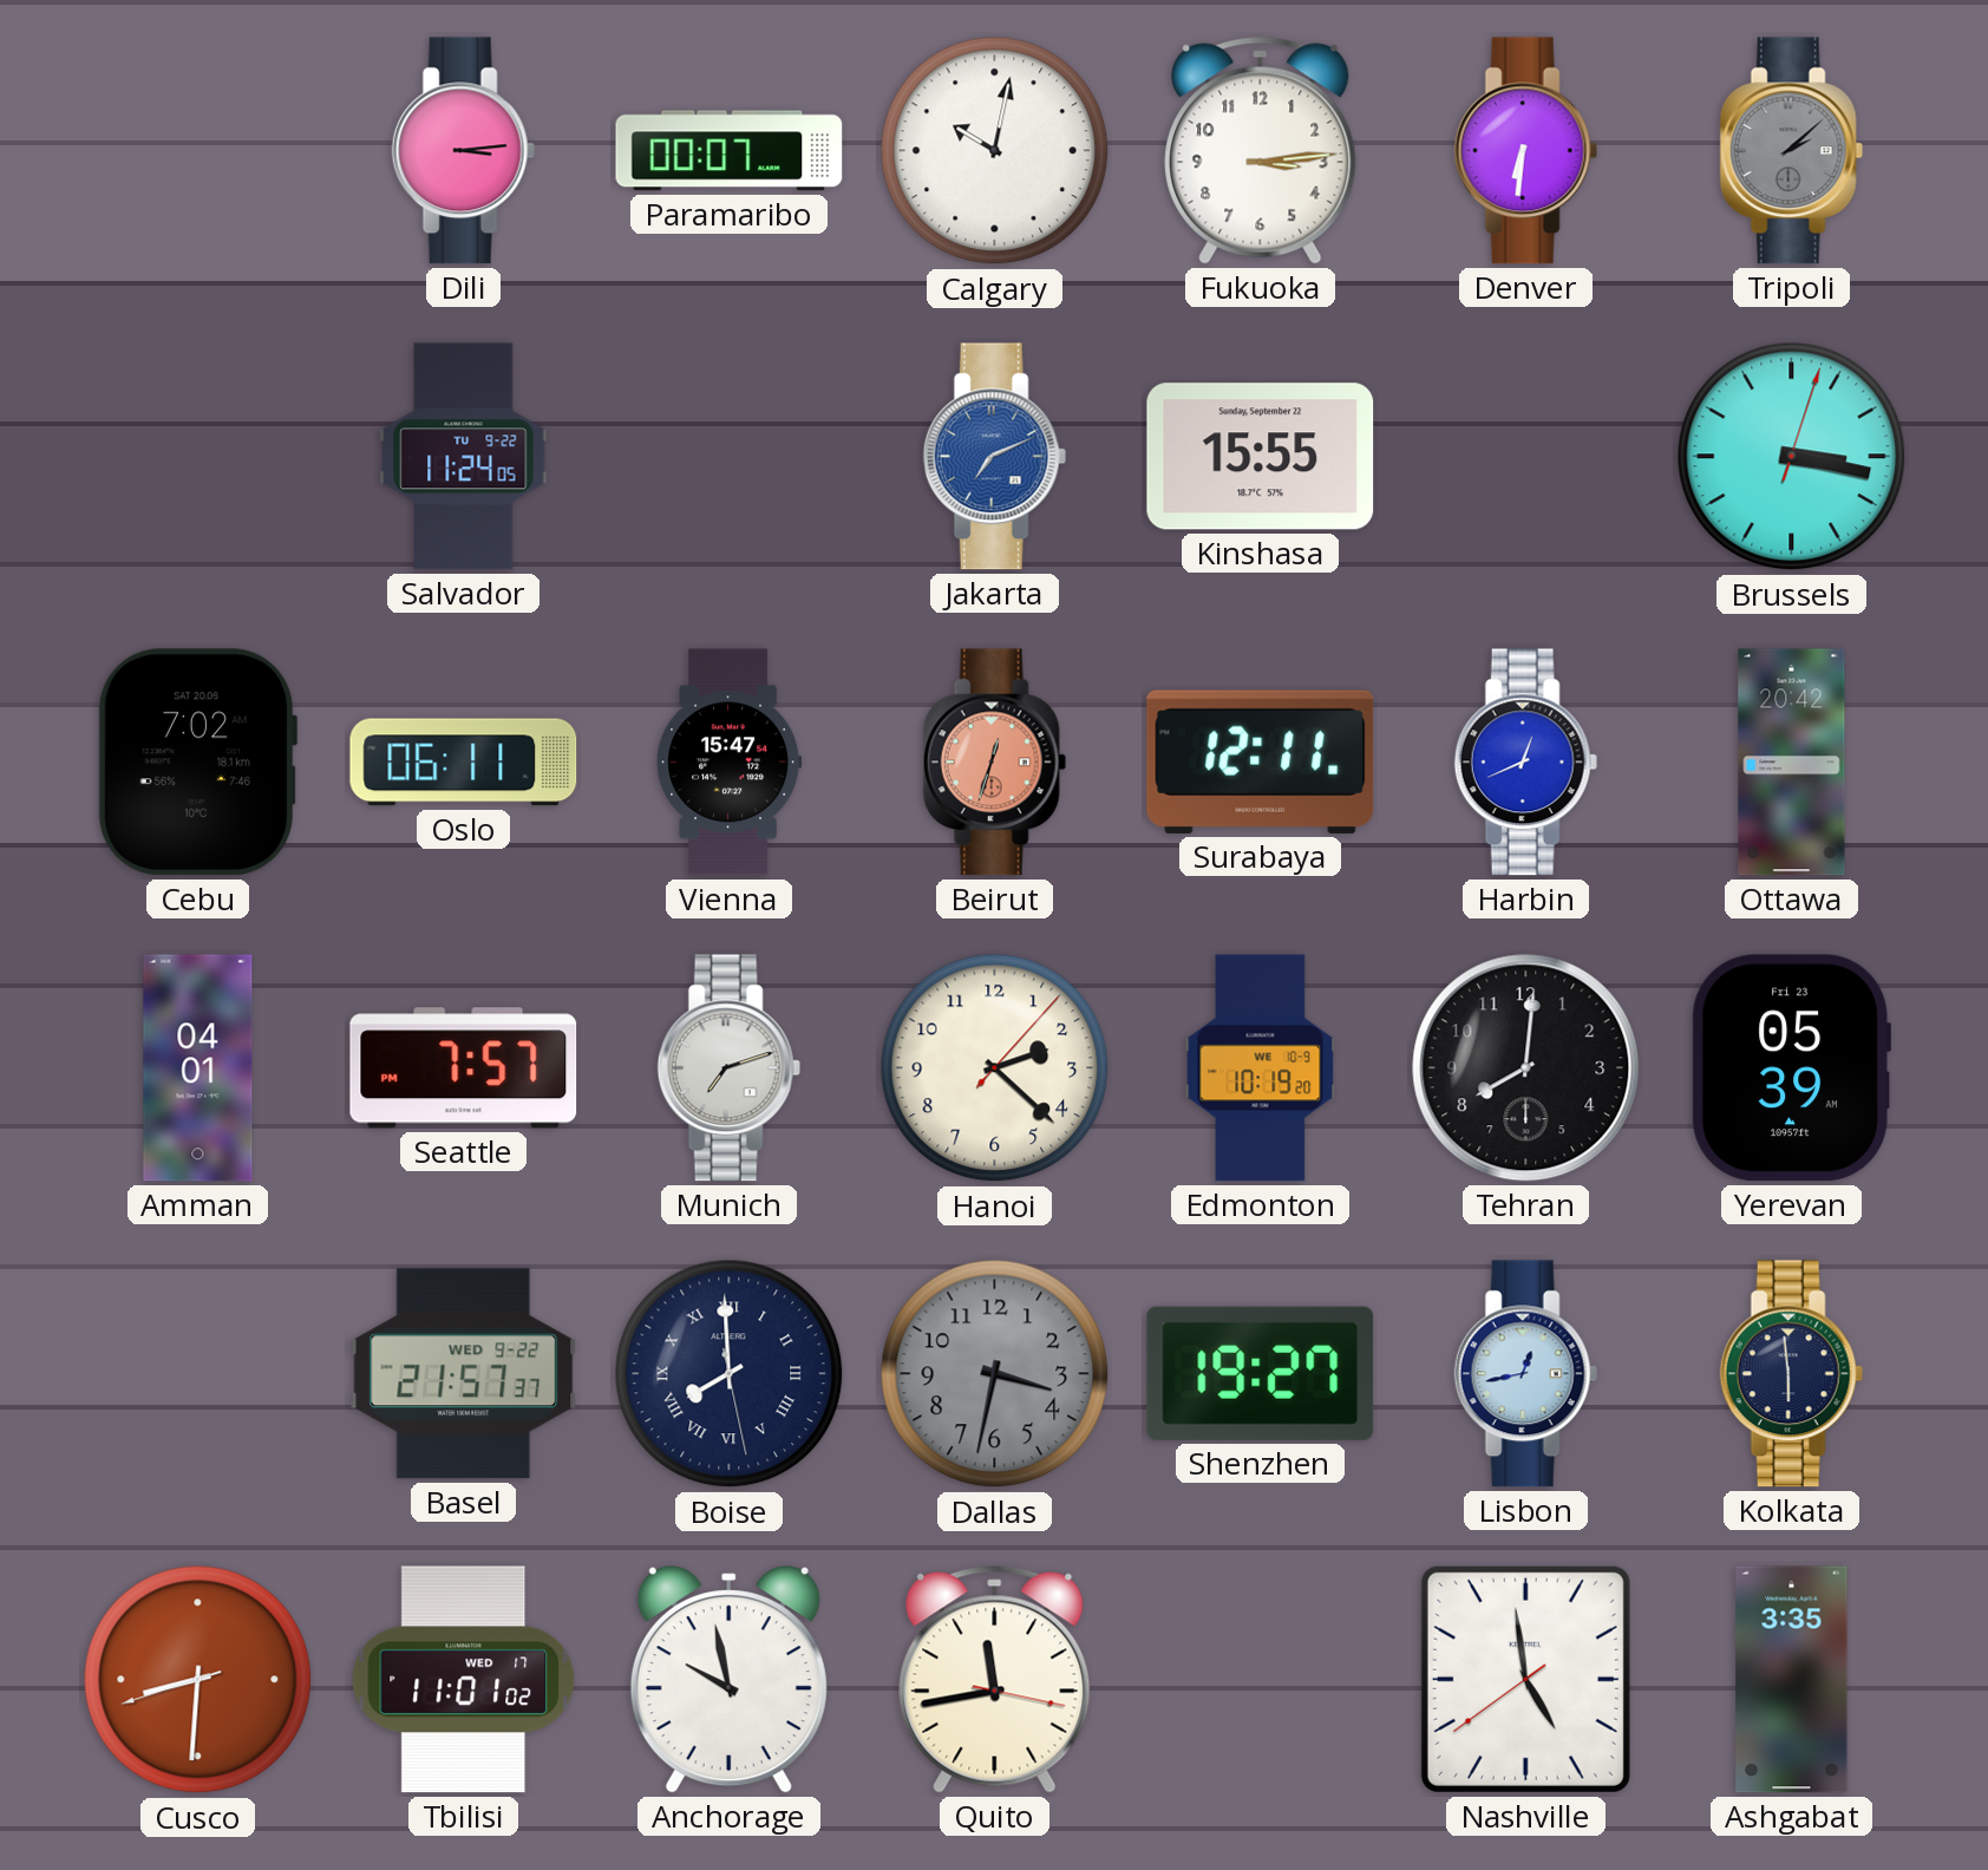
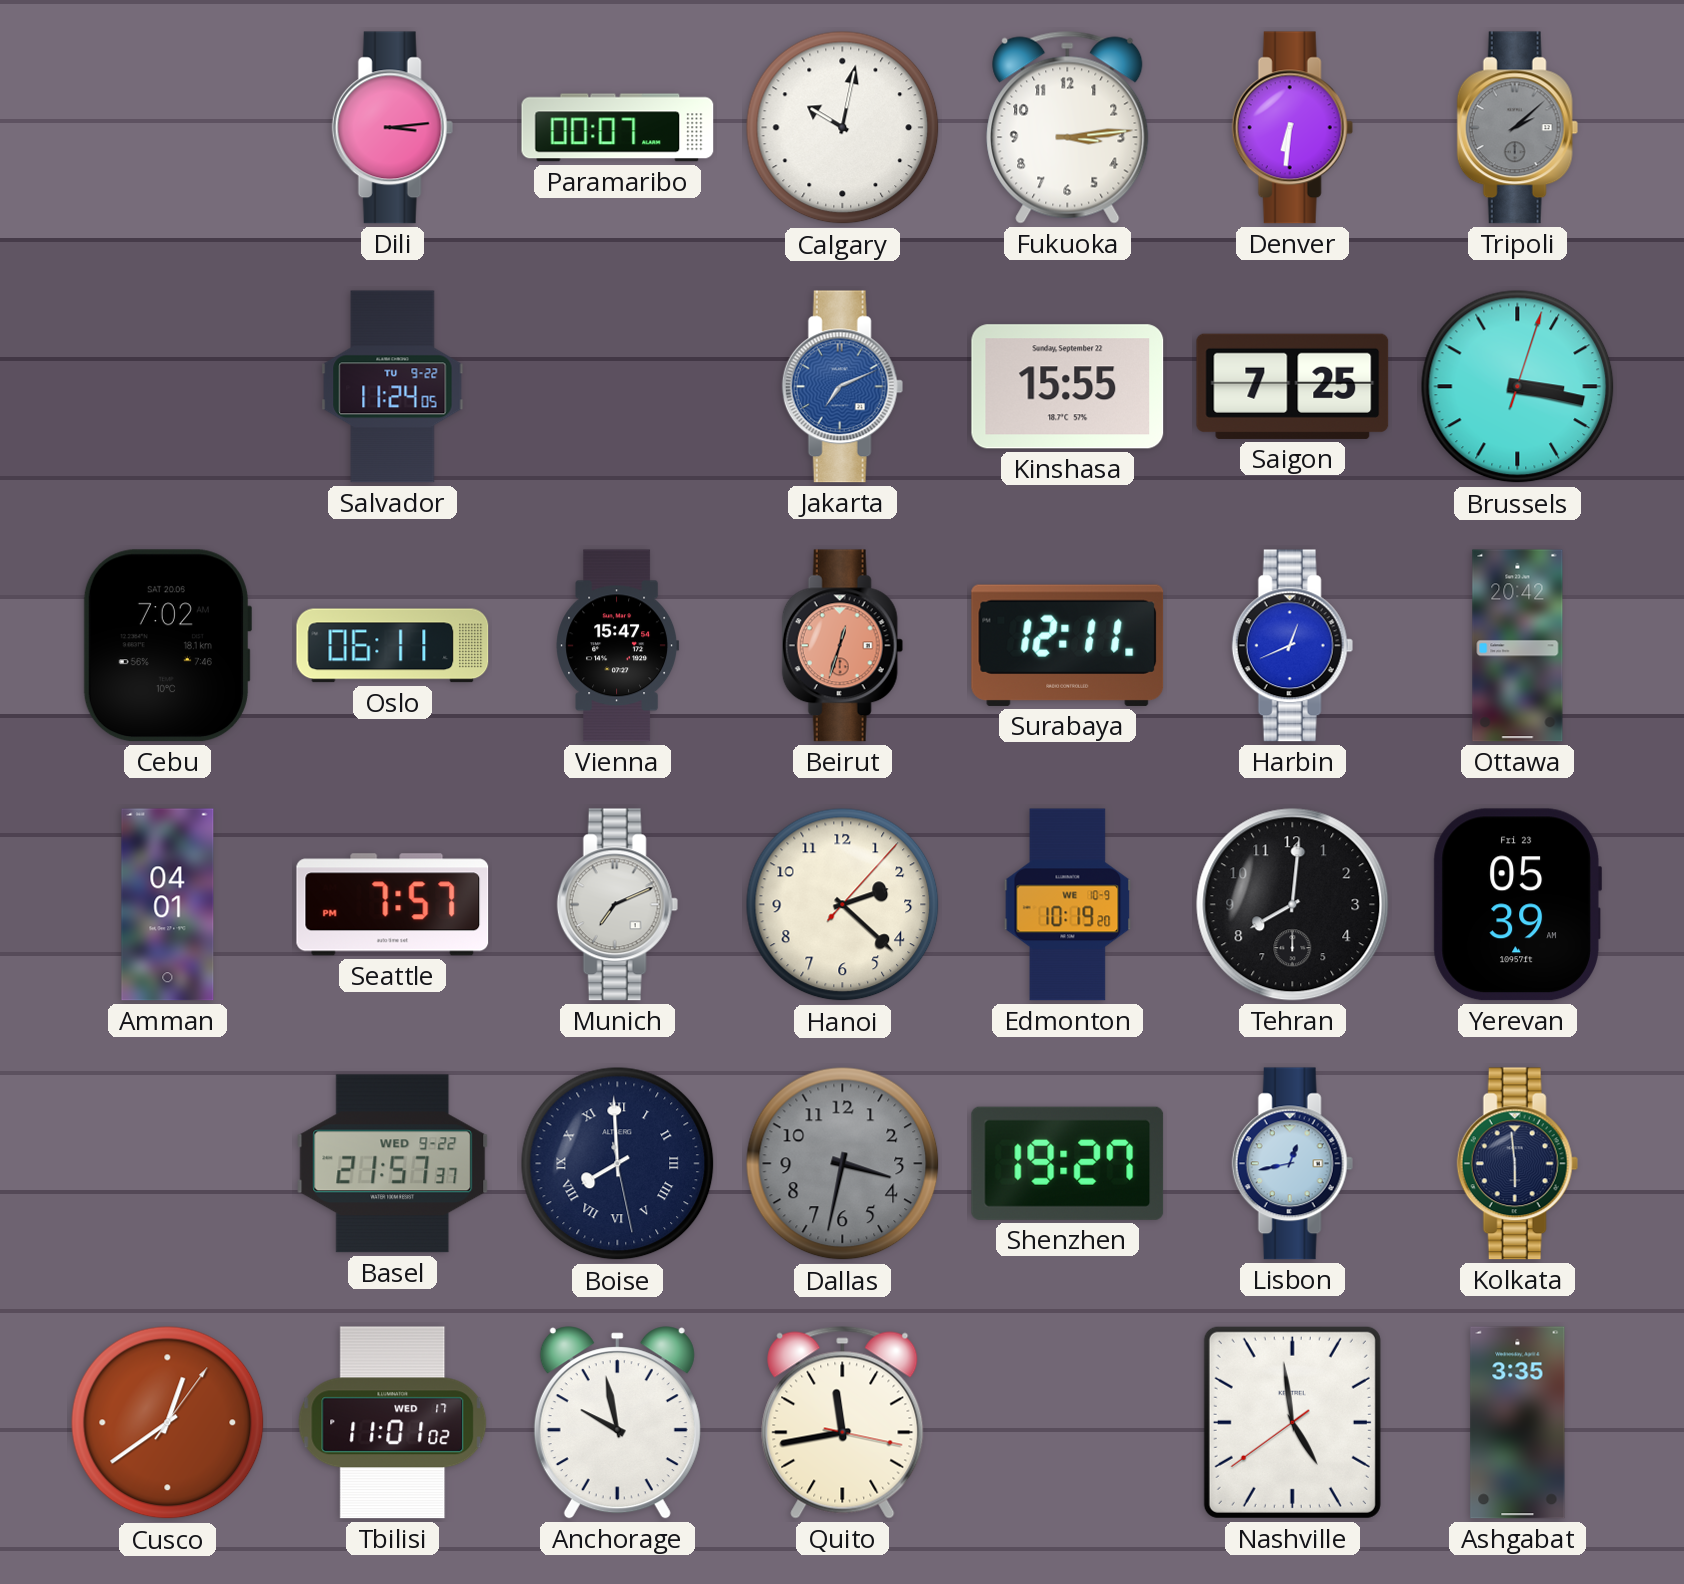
Saigon: none -> 7:25
Munich: 7:12 -> 7:11
Cusco: 8:30 -> 12:39
